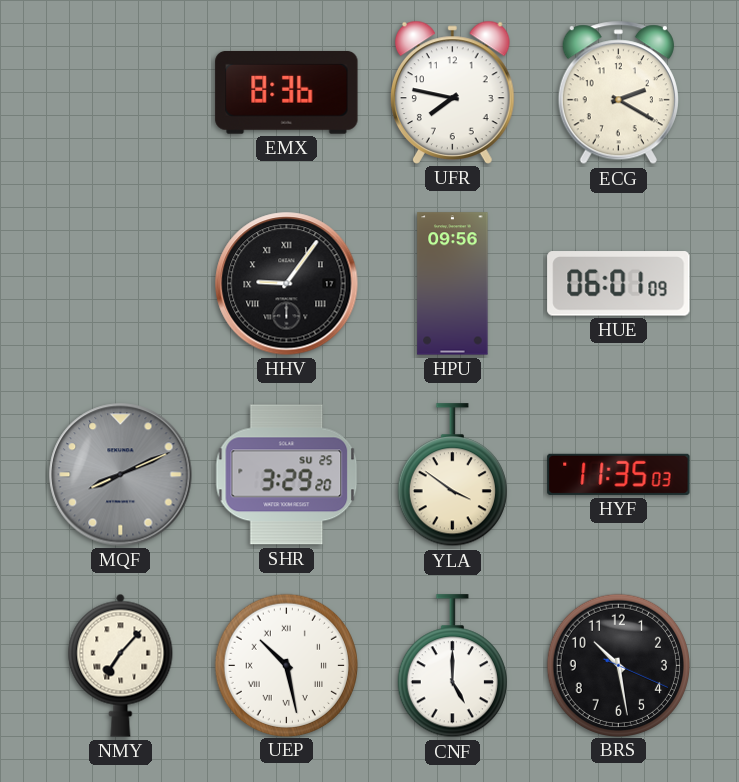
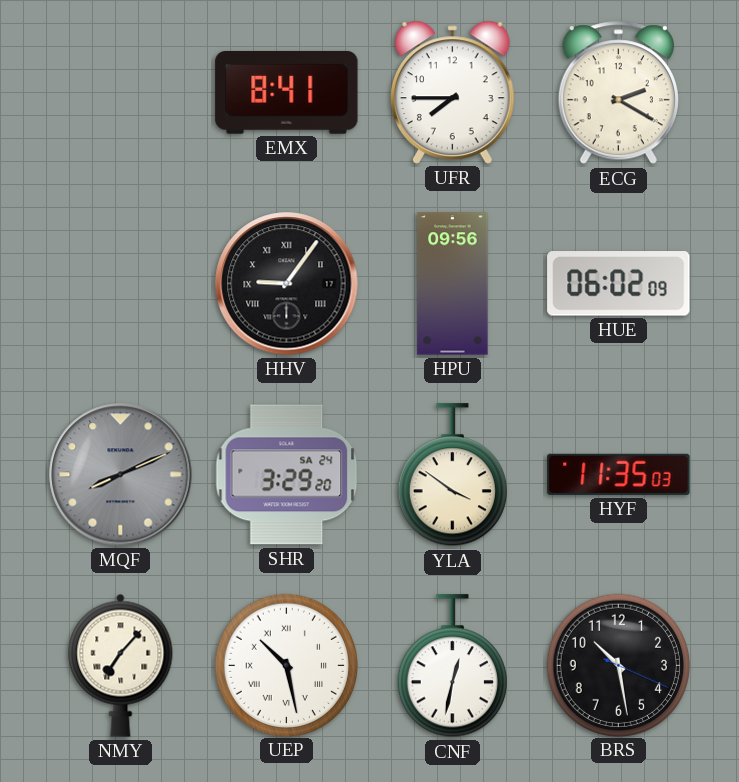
EMX: 8:36 -> 8:41
UFR: 7:47 -> 7:45
HUE: 06:01 -> 06:02
SHR date: SU 25 -> SA 24
CNF: 5:00 -> 12:32
